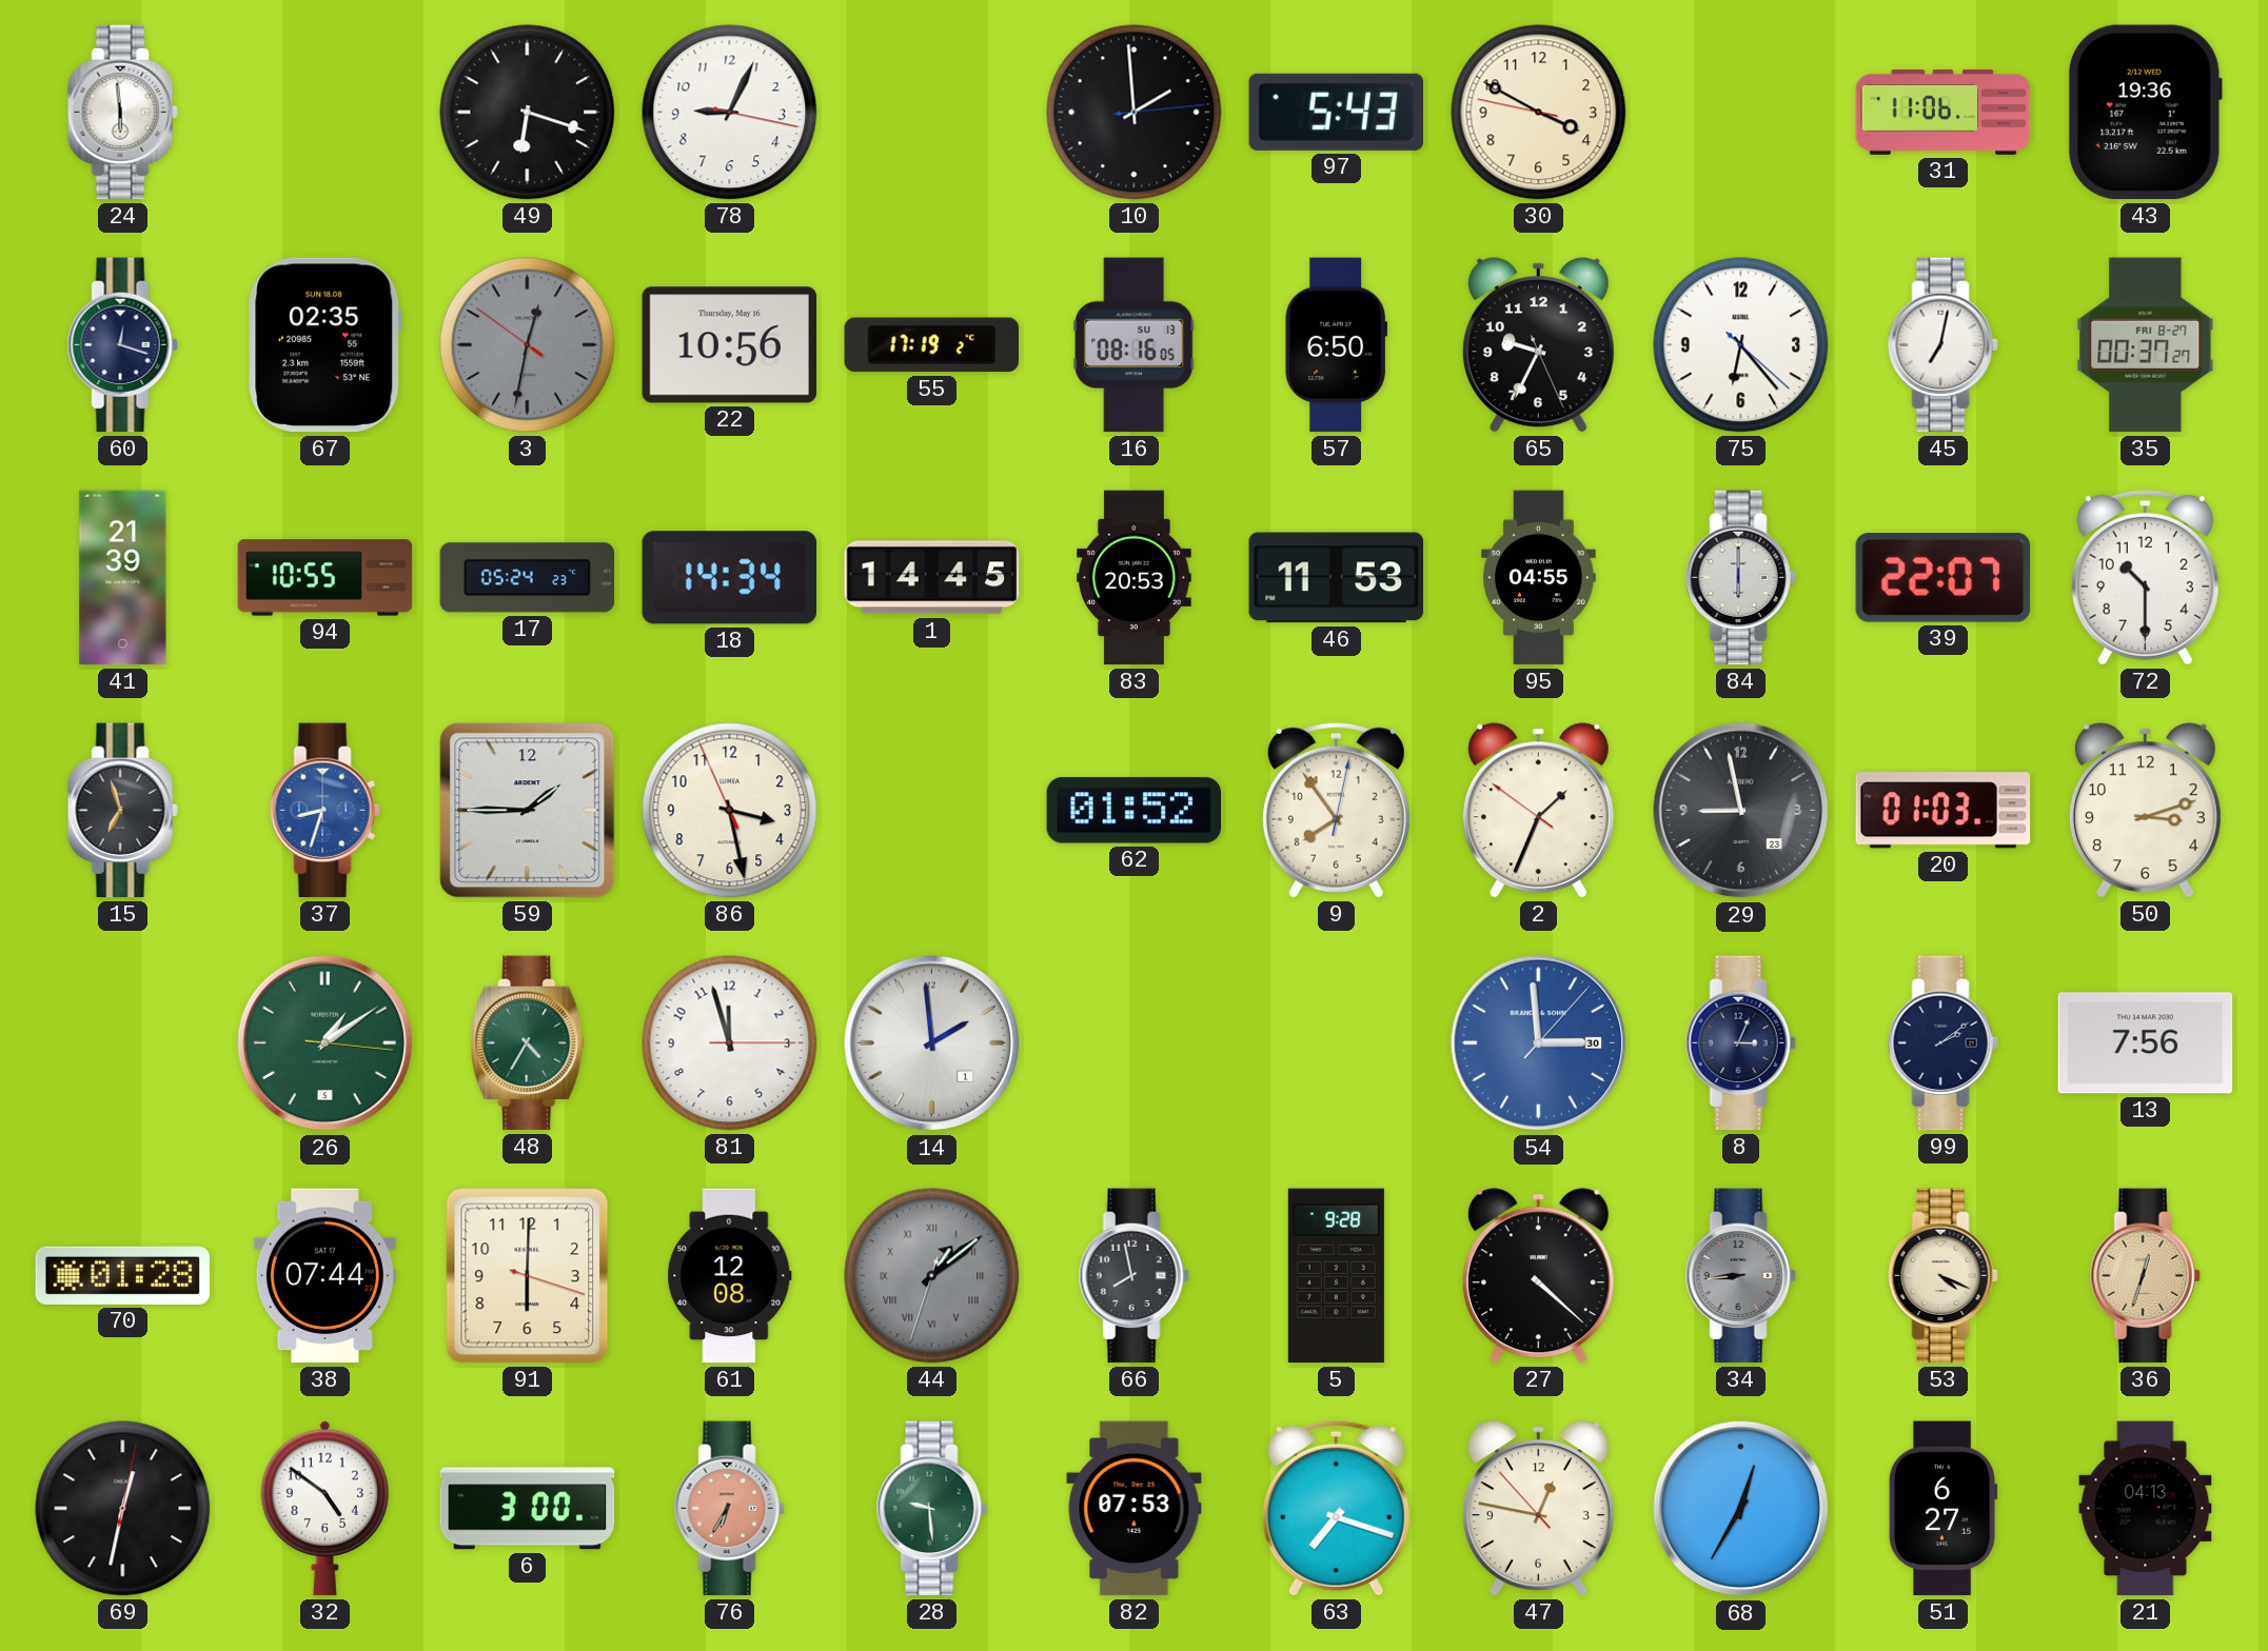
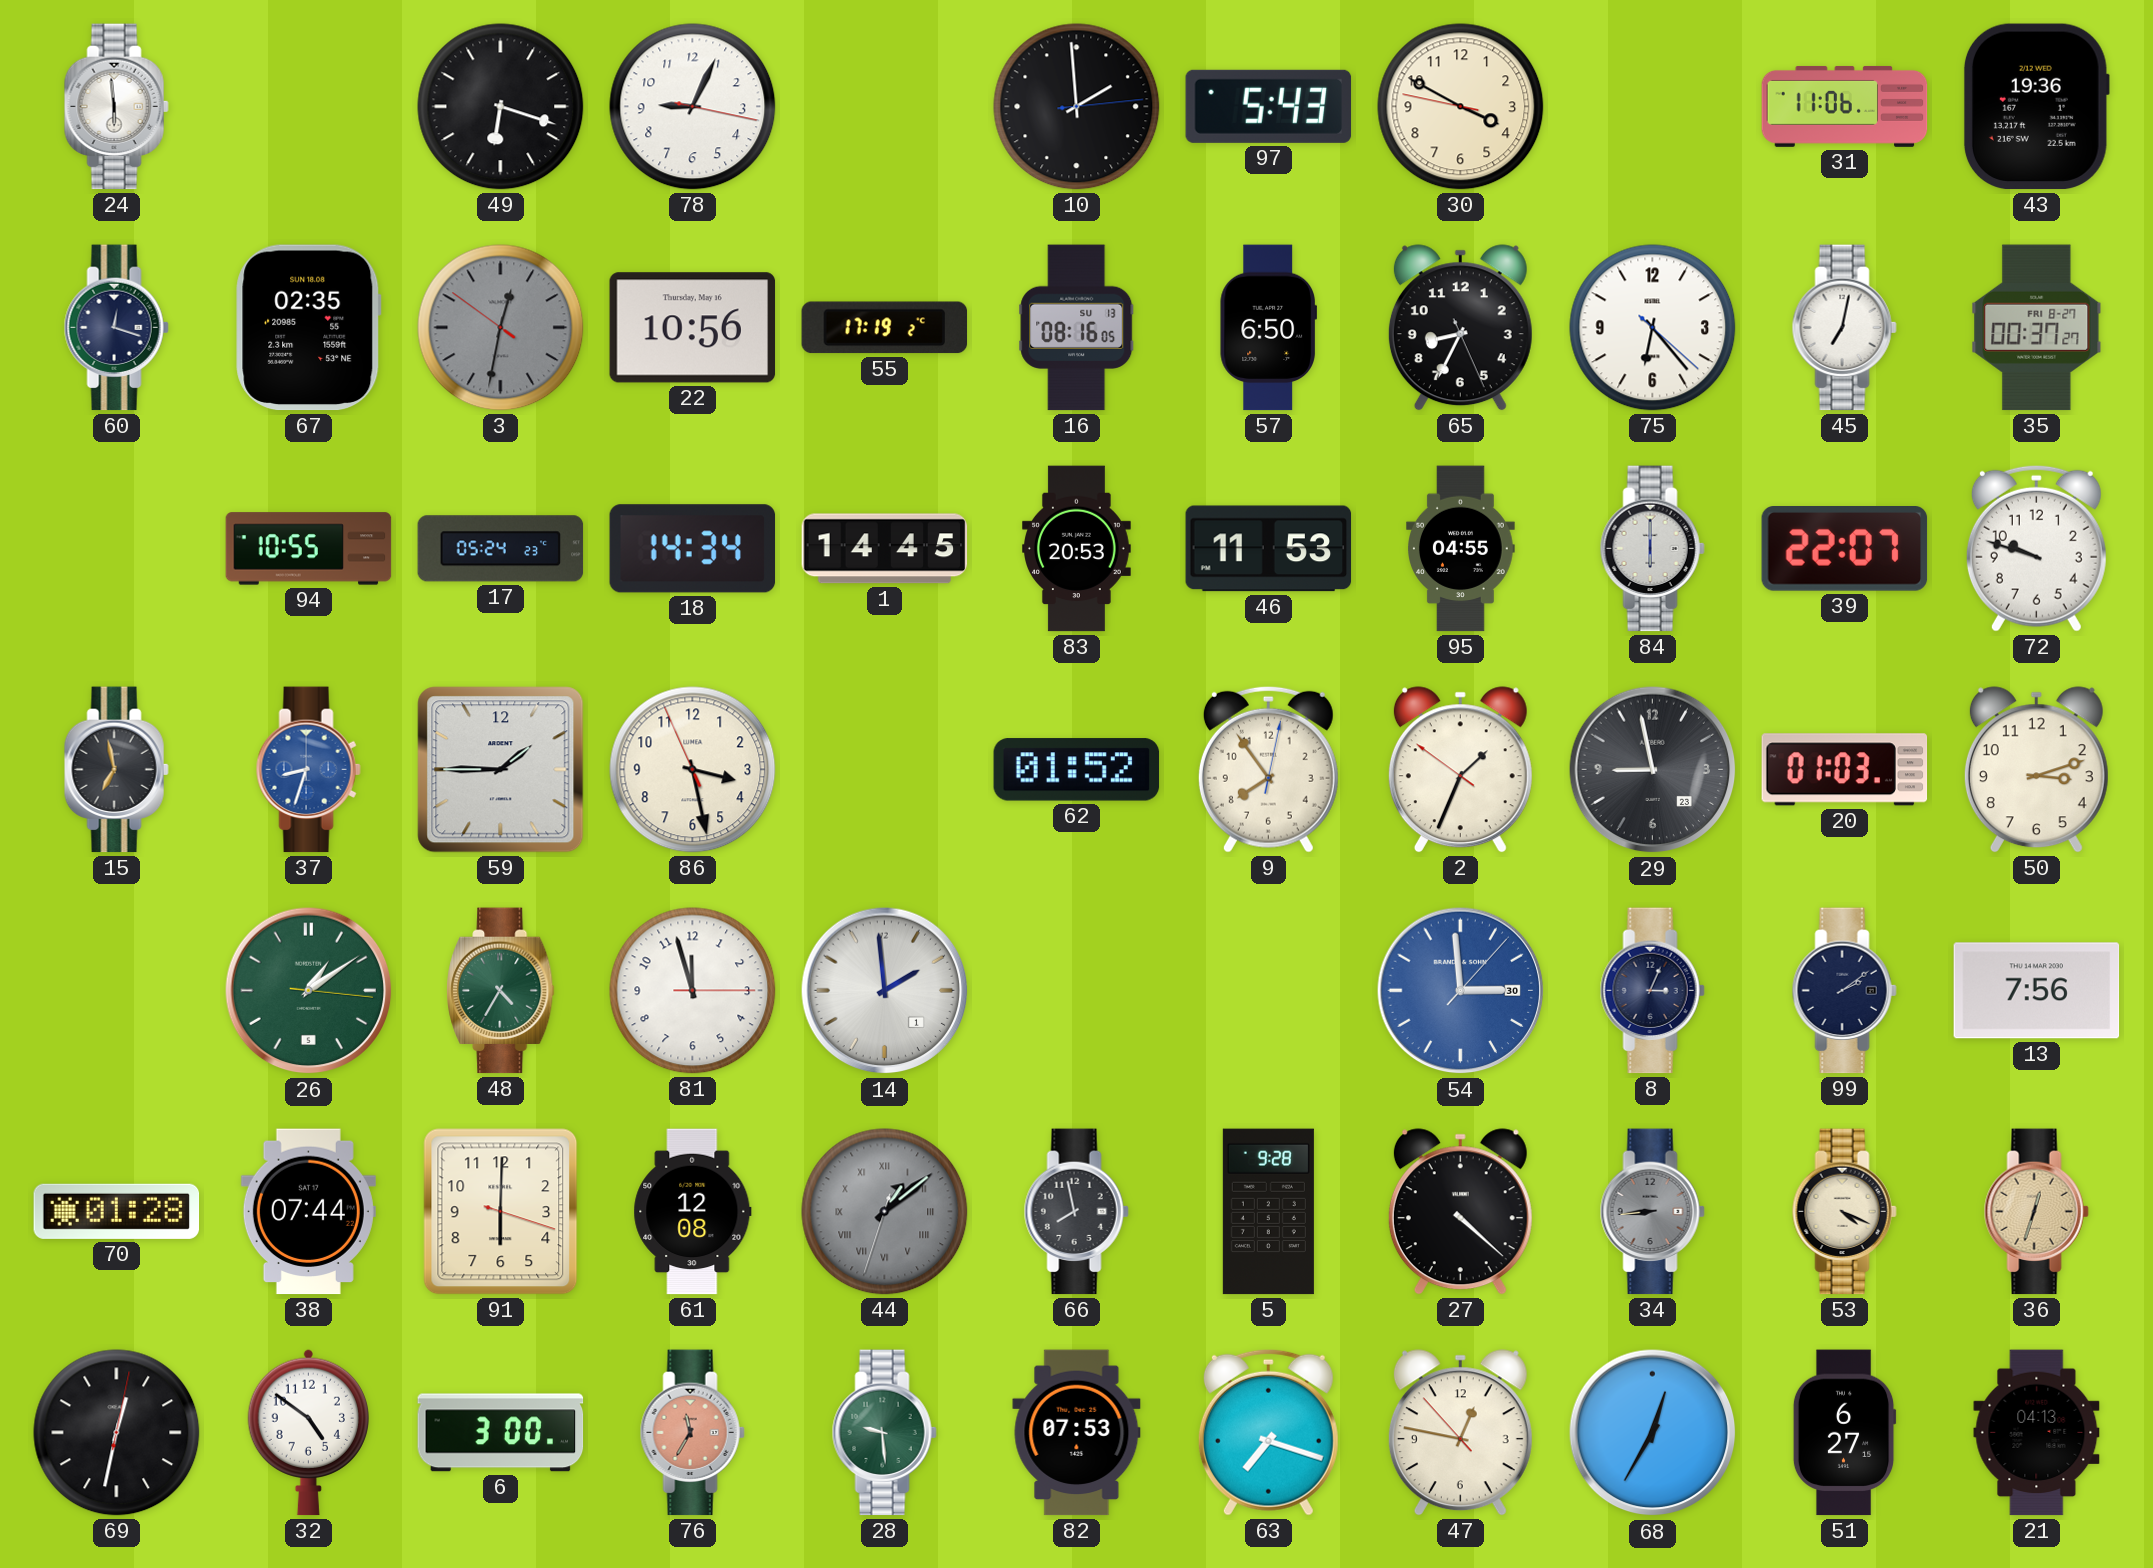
65: 9:34 -> 8:34
41: 21:39 -> none
72: 10:30 -> 9:48
15: 6:57 -> 6:58
76: 6:35 -> 11:35
